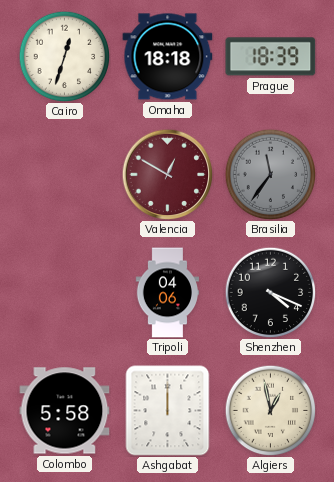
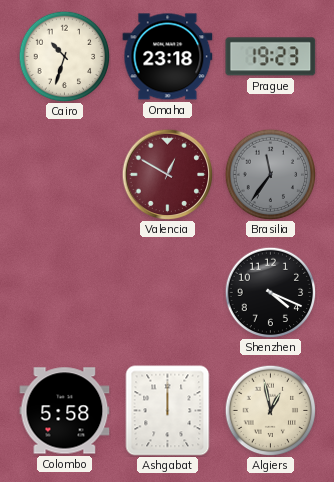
Cairo: 12:33 -> 10:33
Omaha: 18:18 -> 23:18
Prague: 18:39 -> 19:23
Tripoli: 04:06 -> none
